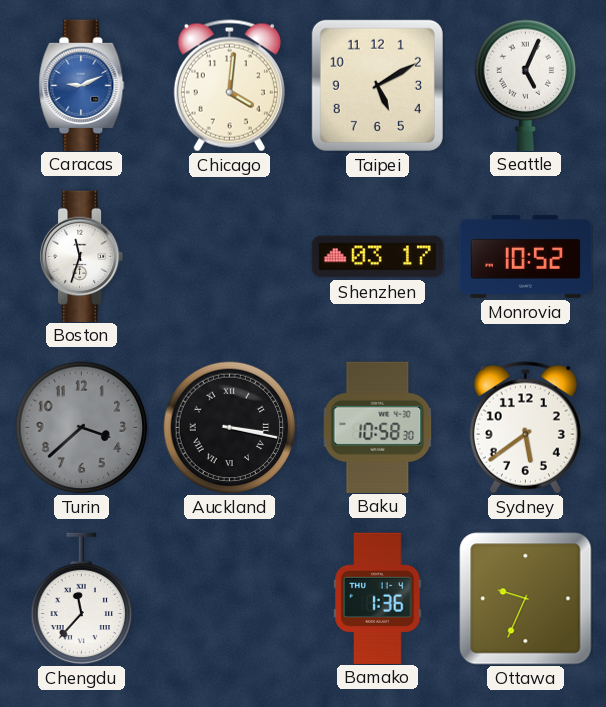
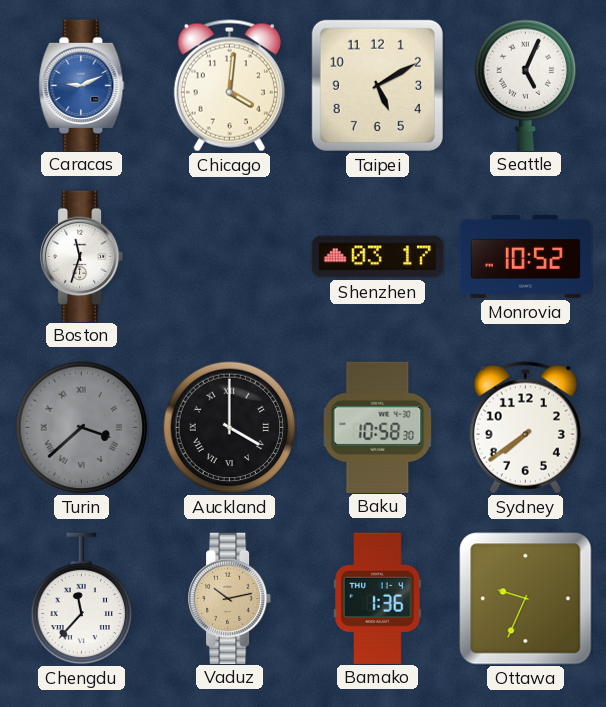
Turin numerals: Arabic -> Roman
Auckland: 3:17 -> 4:00
Sydney: 5:39 -> 7:39
Vaduz: none -> 10:13
